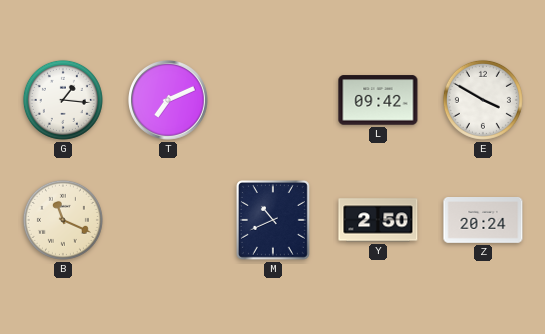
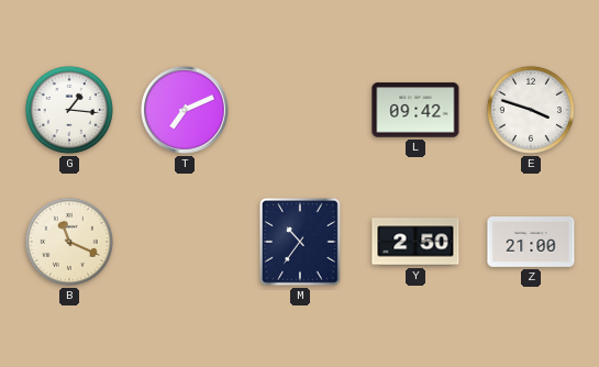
E: 3:50 -> 3:48
M: 10:41 -> 10:36
Z: 20:24 -> 21:00
